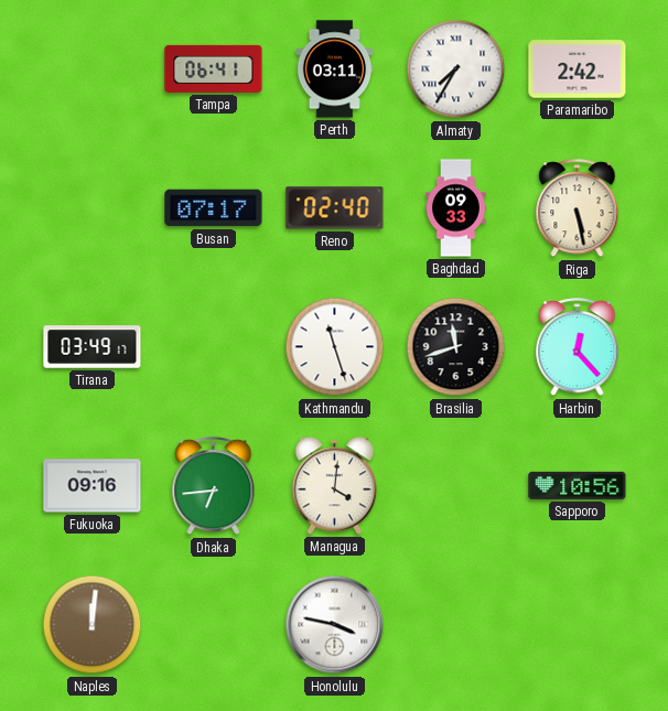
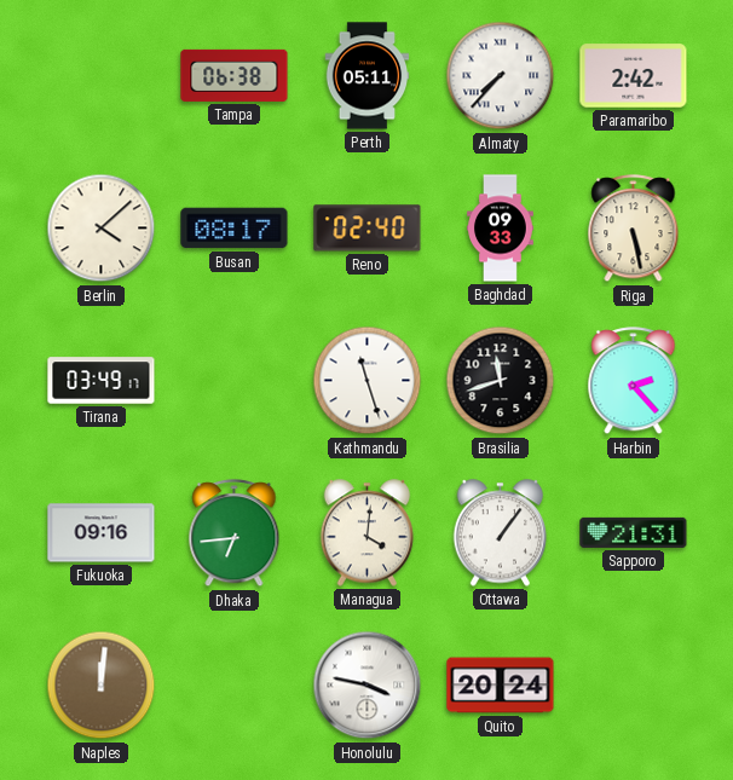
Tampa: 06:41 -> 06:38
Perth: 03:11 -> 05:11
Almaty: 7:35 -> 7:37
Berlin: none -> 4:08
Busan: 07:17 -> 08:17
Harbin: 12:23 -> 2:23
Ottawa: none -> 1:06
Sapporo: 10:56 -> 21:31
Quito: none -> 20:24
